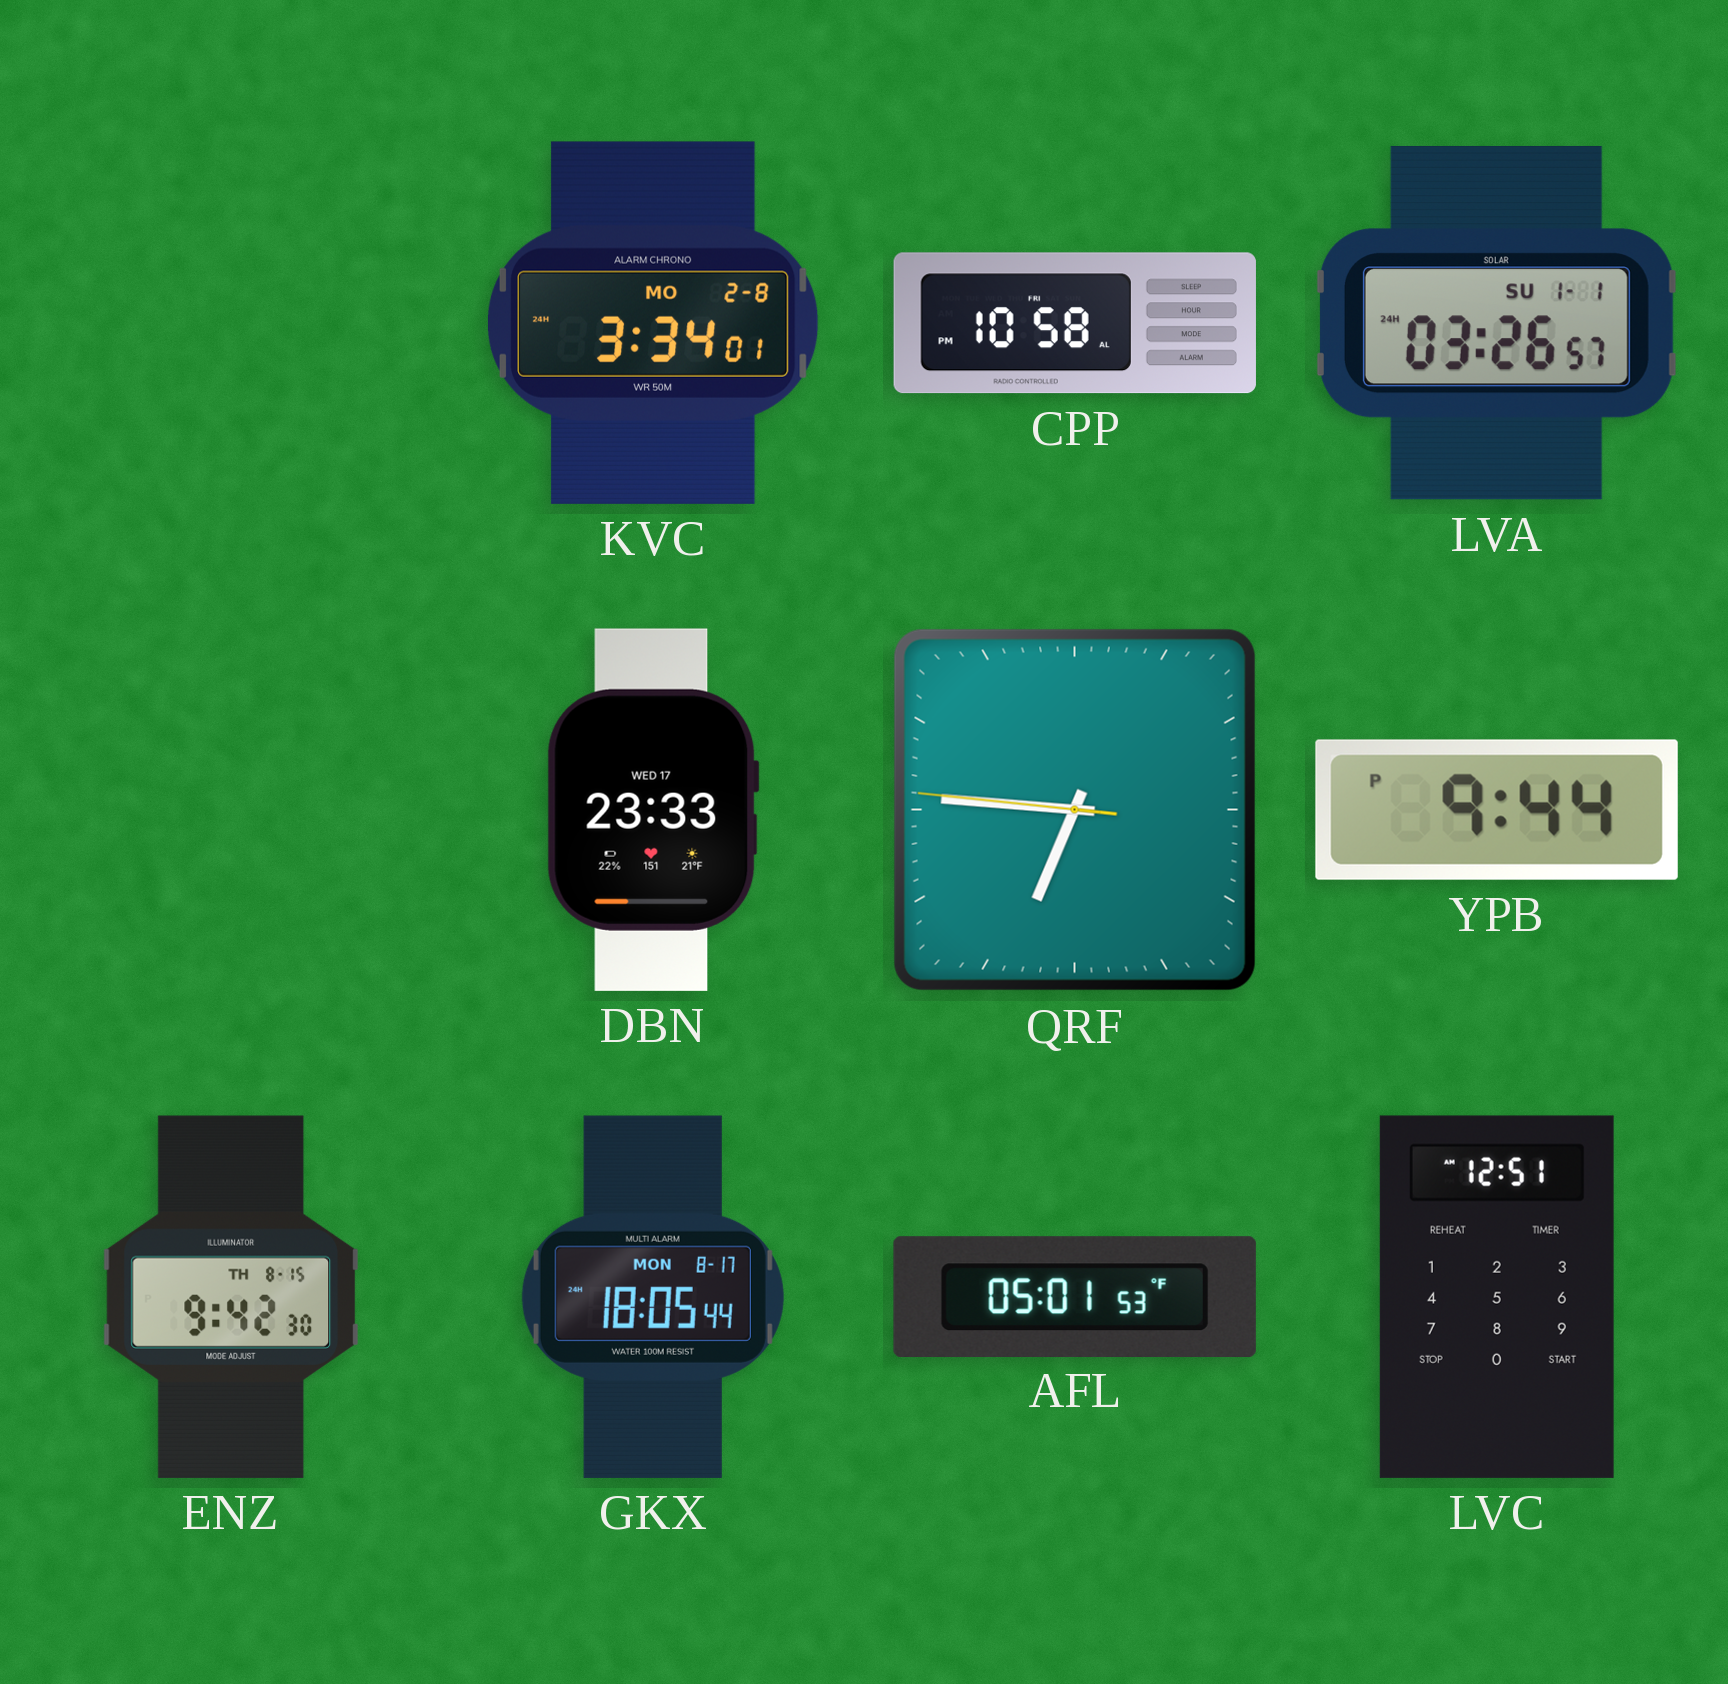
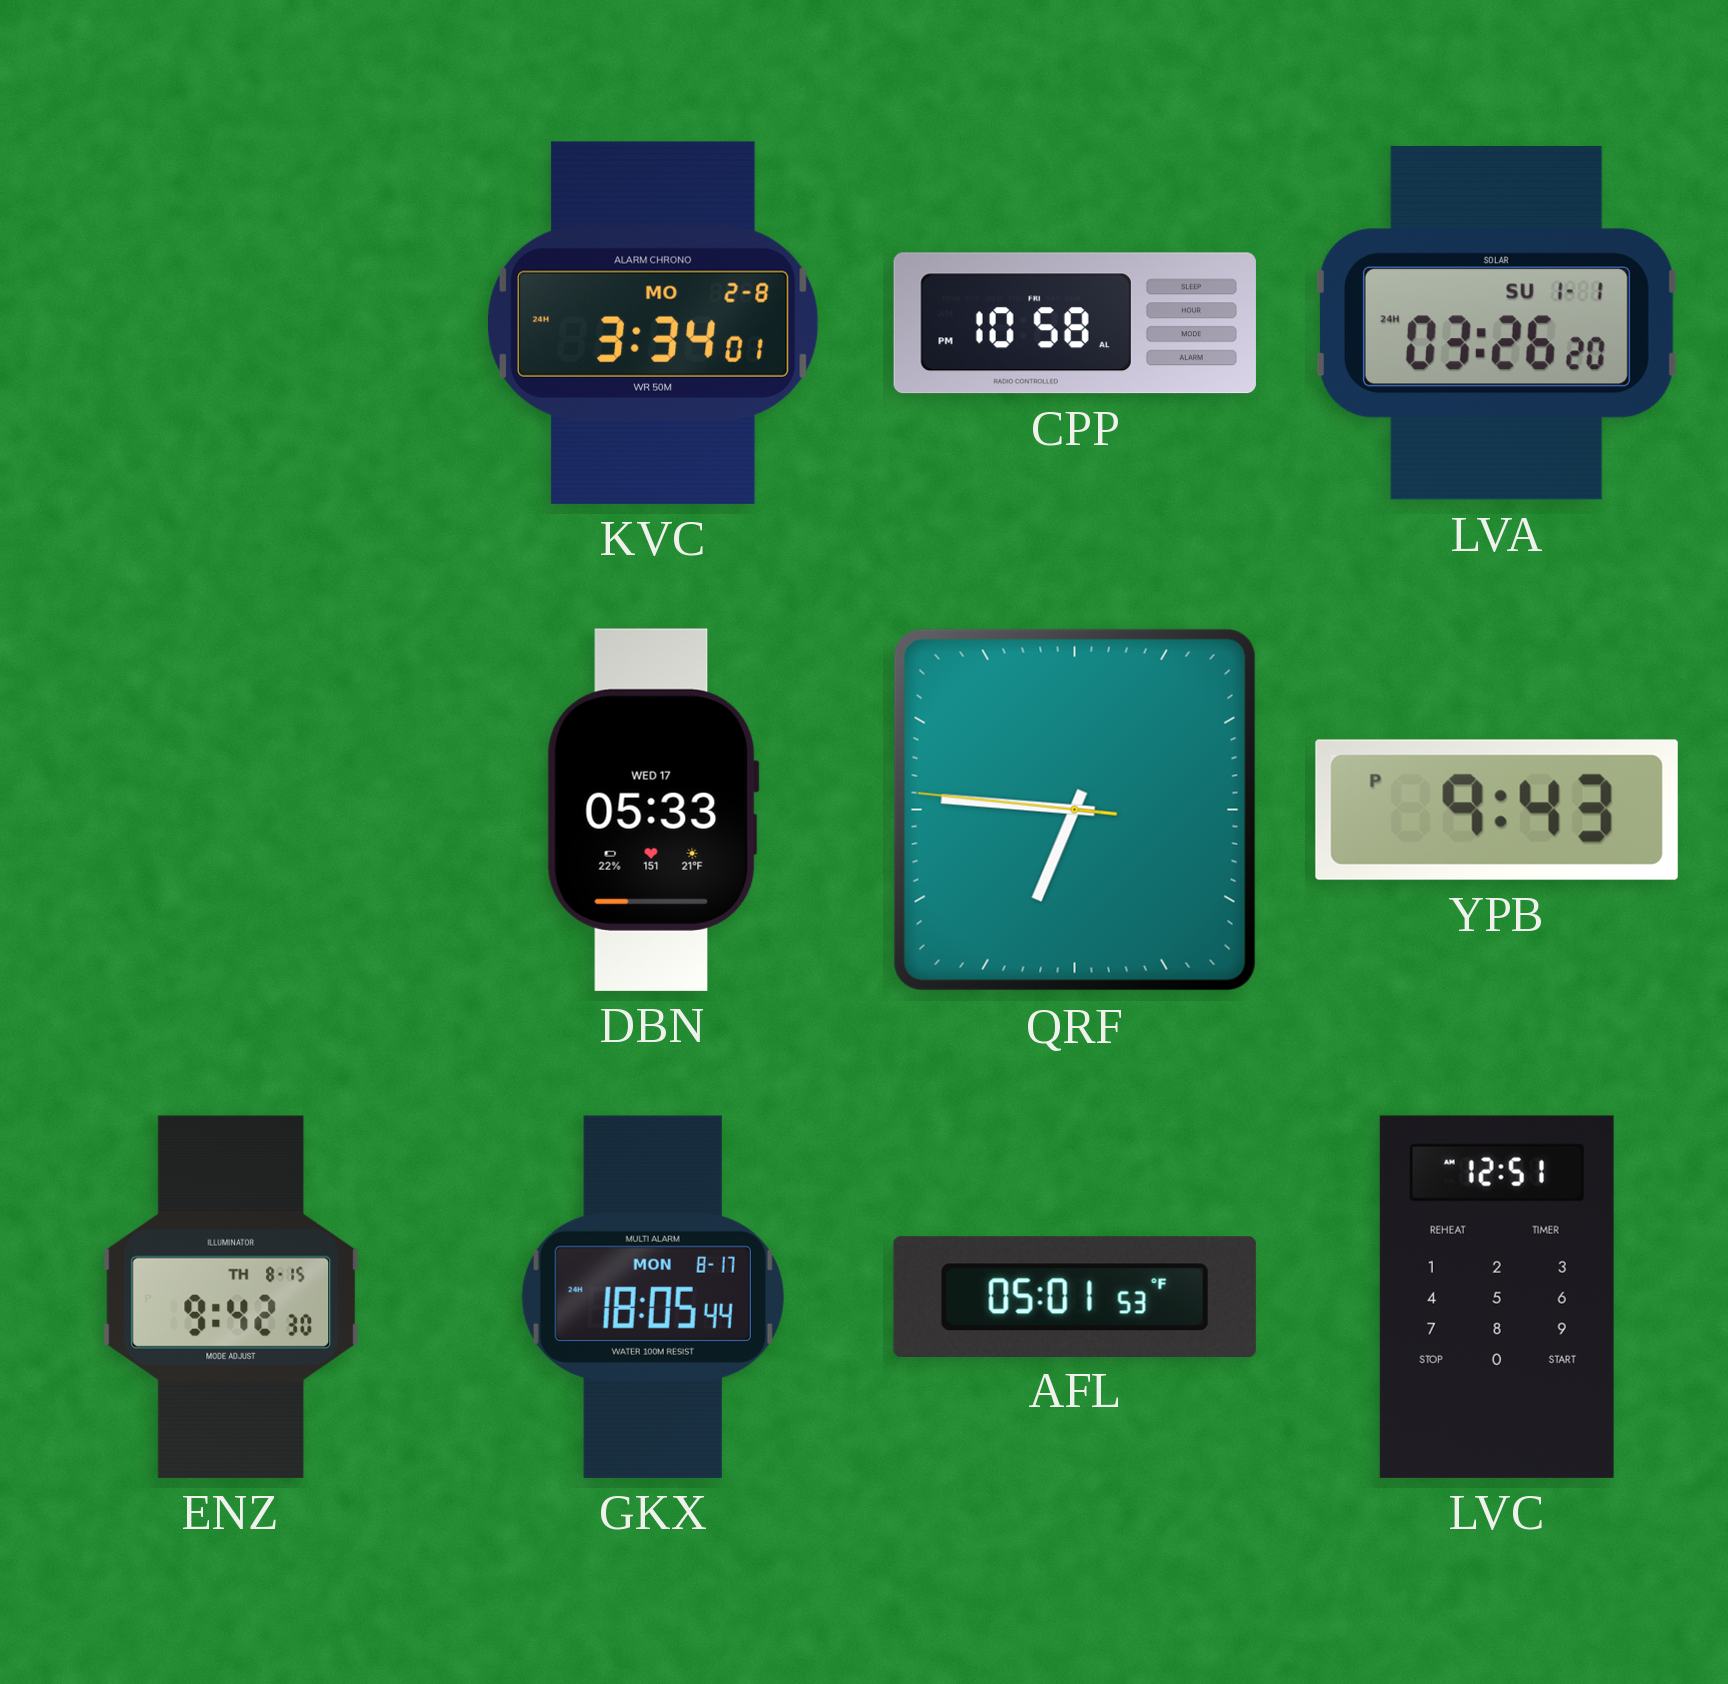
LVA: 03:26:57 -> 03:26:20
DBN: 23:33 -> 05:33
YPB: 9:44 -> 9:43
